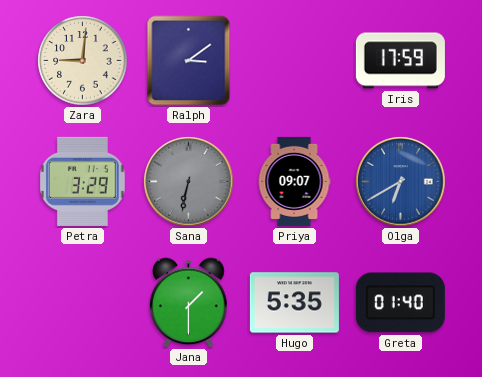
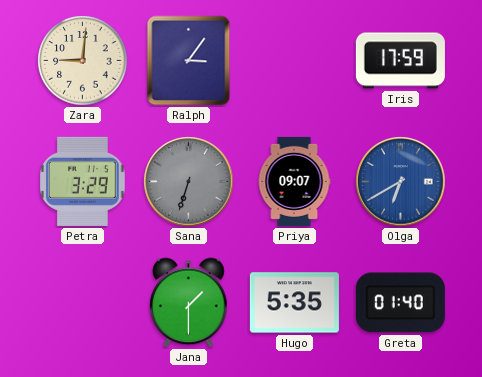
Ralph: 3:09 -> 3:06
Sana: 6:32 -> 6:33
